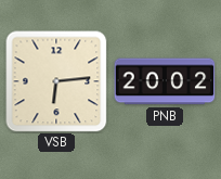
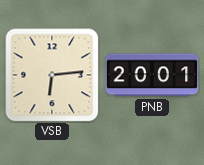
PNB: 20:02 -> 20:01
